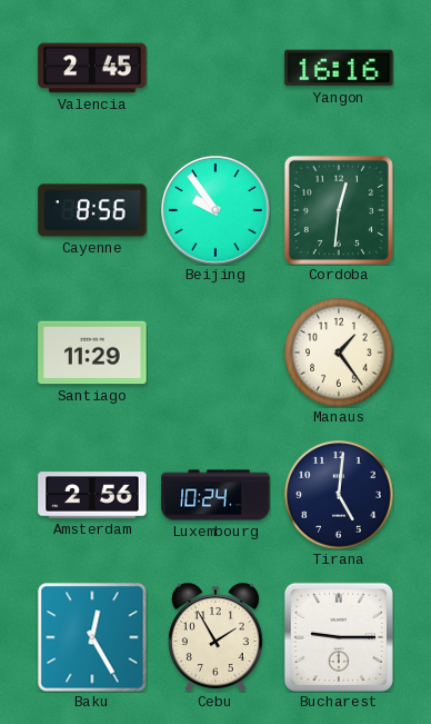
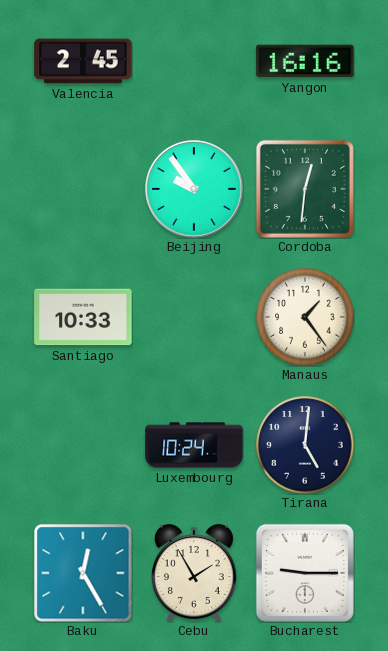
Cayenne: 8:56 -> none
Santiago: 11:29 -> 10:33
Amsterdam: 2:56 -> none
